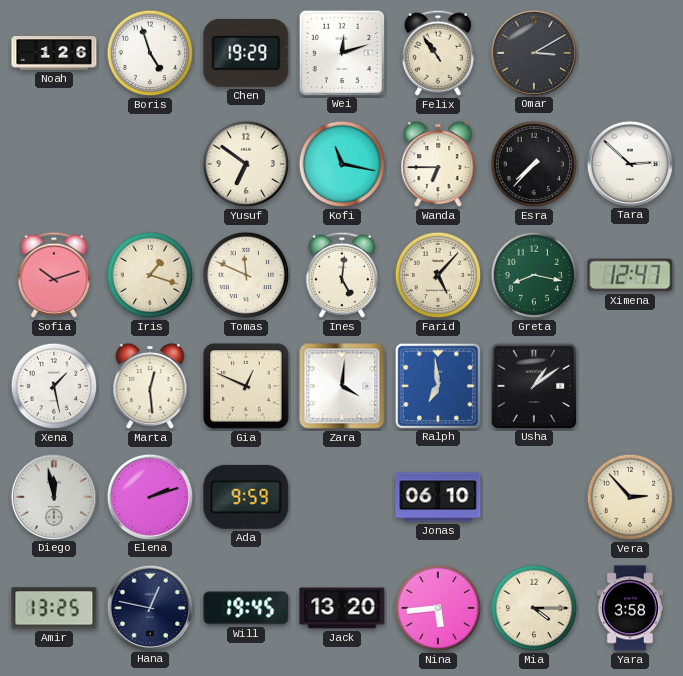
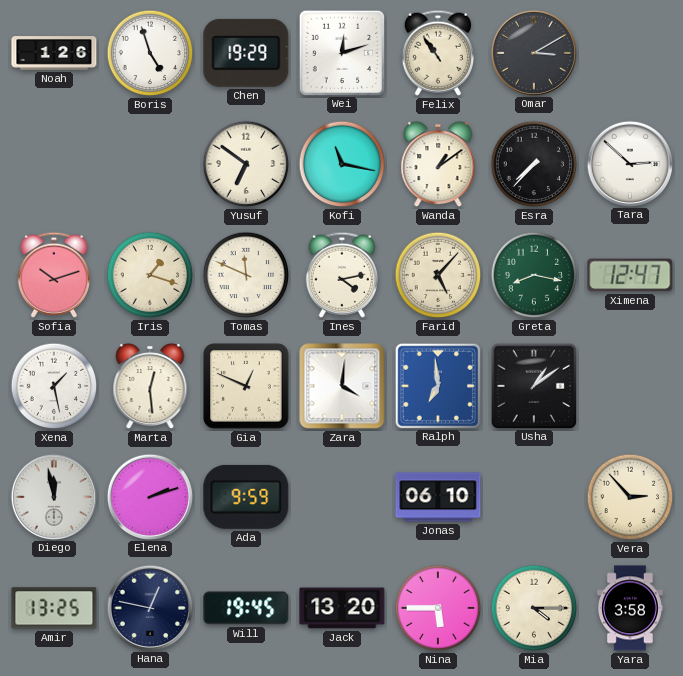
Wanda: 6:45 -> 1:09
Ines: 5:01 -> 4:13
Nina: 5:44 -> 5:45
